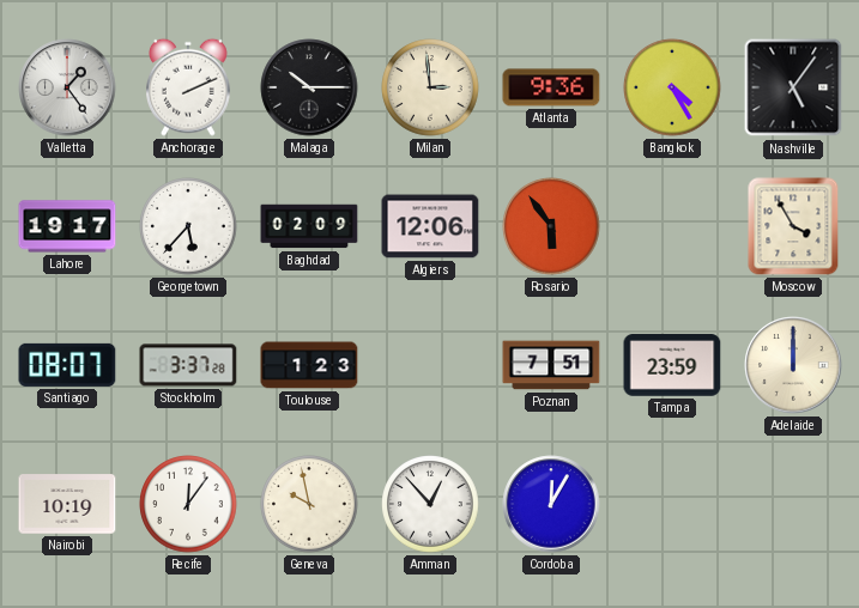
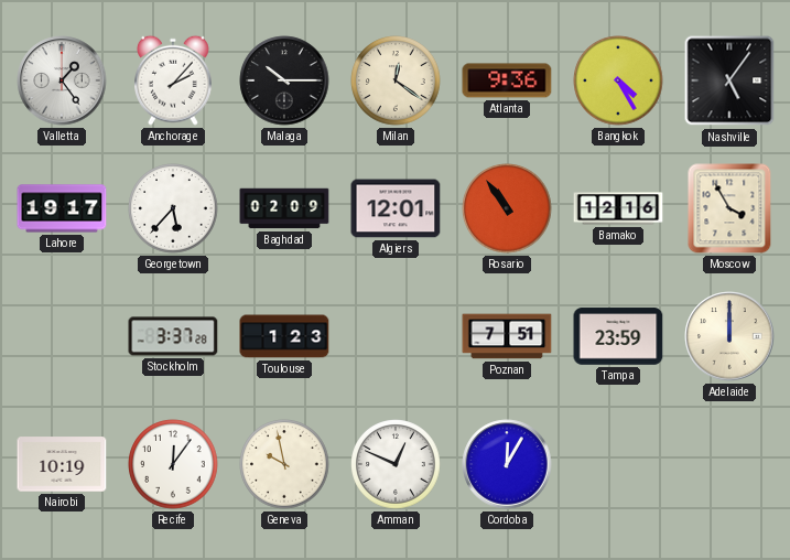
Anchorage: 2:11 -> 2:07
Milan: 2:59 -> 12:21
Algiers: 12:06 -> 12:01
Rosario: 5:54 -> 10:54
Bamako: none -> 12:16
Santiago: 08:07 -> none
Amman: 12:53 -> 12:49
